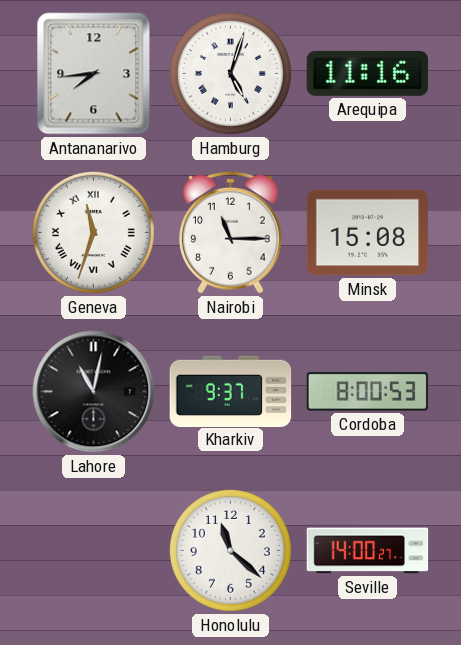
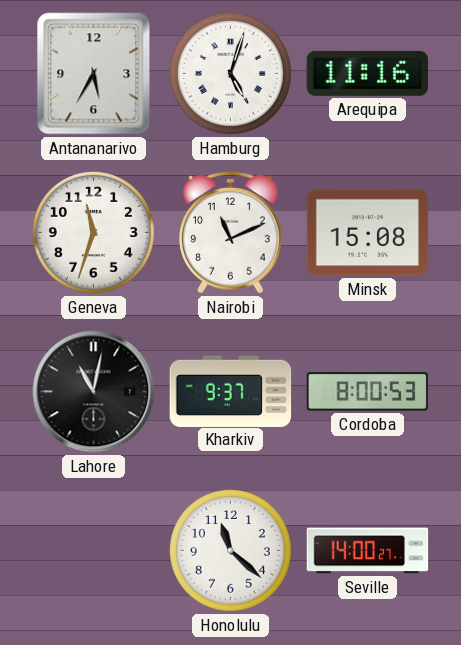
Antananarivo: 7:44 -> 5:35
Geneva numerals: Roman -> Arabic
Nairobi: 11:15 -> 11:11
